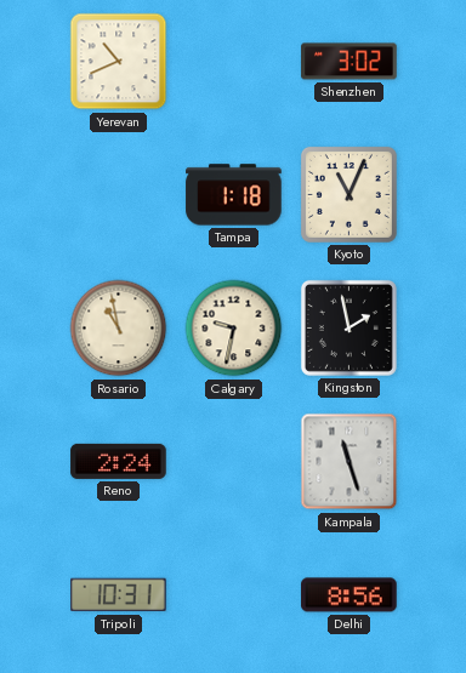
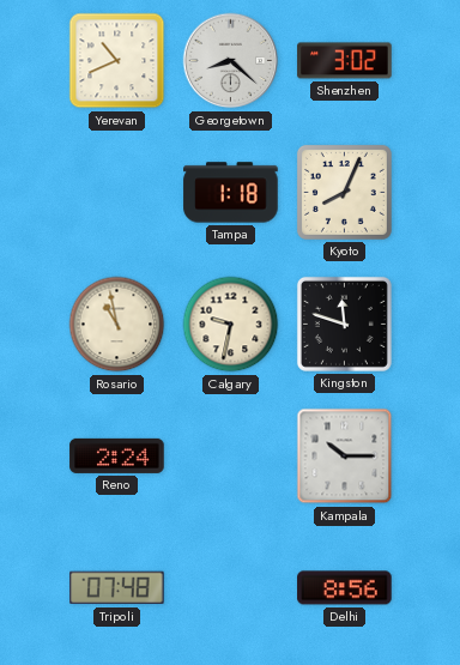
Georgetown: none -> 8:22
Kyoto: 11:04 -> 8:04
Kingston: 1:58 -> 11:48
Kampala: 11:27 -> 10:15
Tripoli: 10:31 -> 07:48
